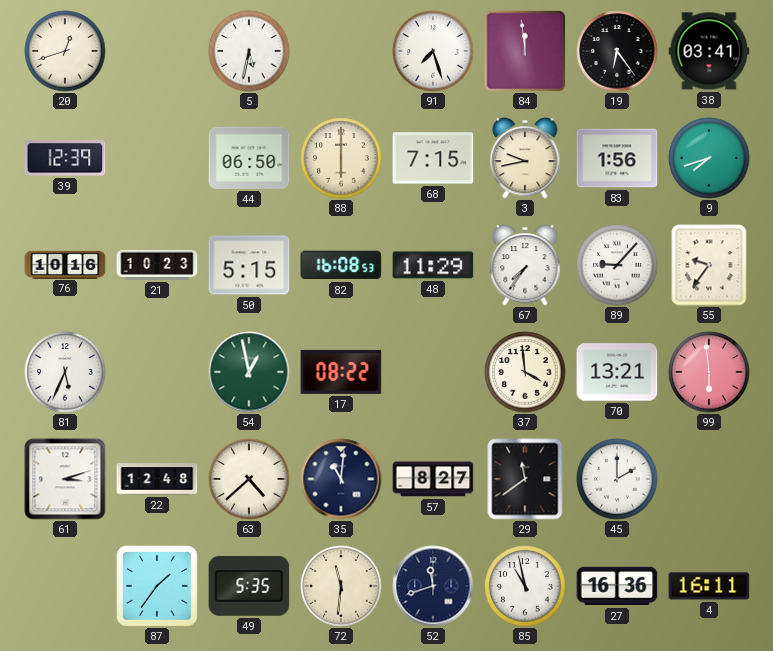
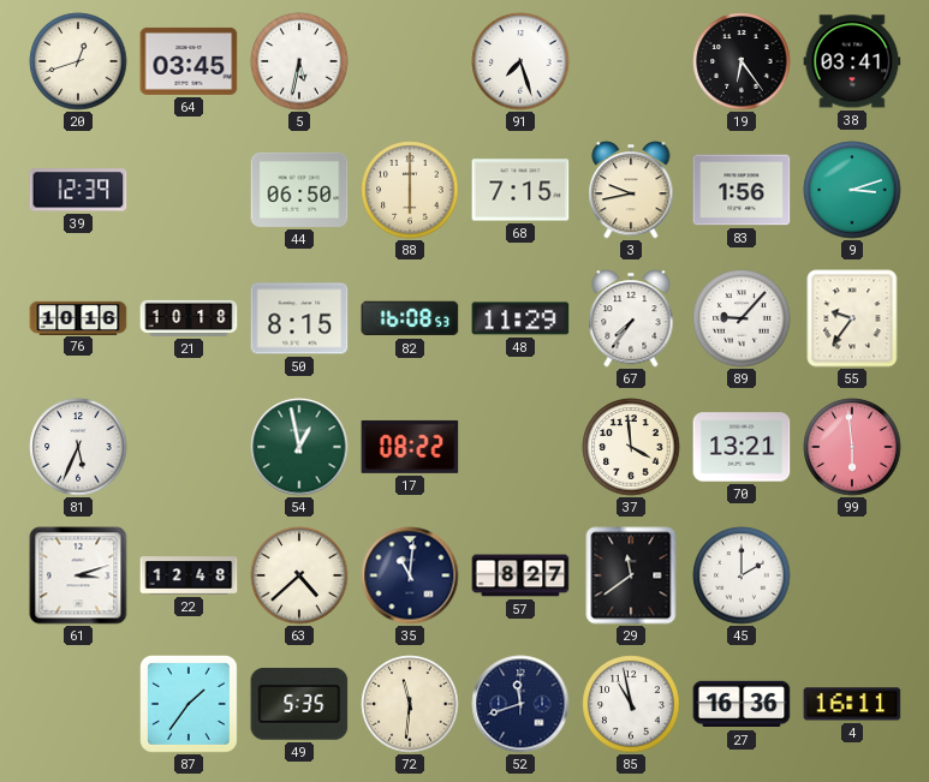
64: none -> 03:45
84: 11:59 -> none
9: 7:42 -> 3:12
21: 10:23 -> 10:18
50: 5:15 -> 8:15
